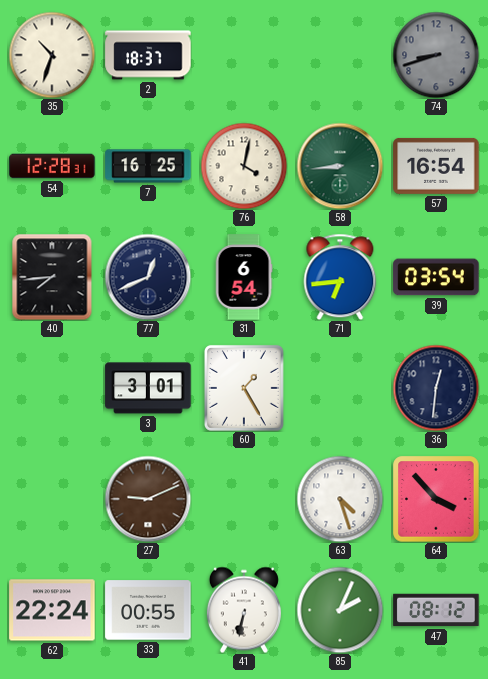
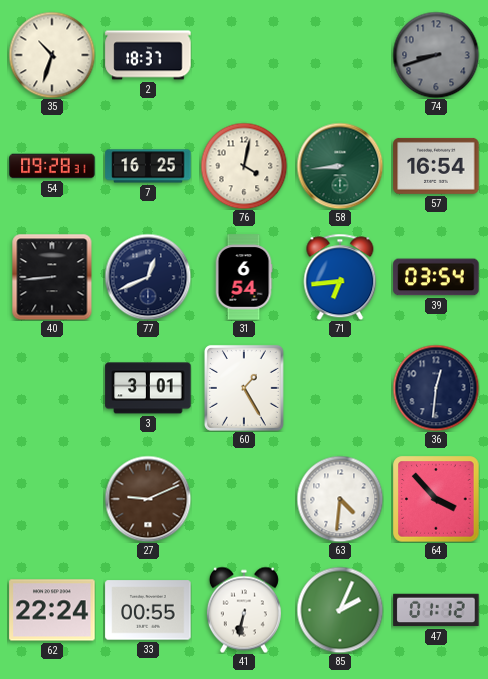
54: 12:28 -> 09:28
40: 7:44 -> 8:44
63: 4:27 -> 4:31
47: 08:12 -> 01:12
